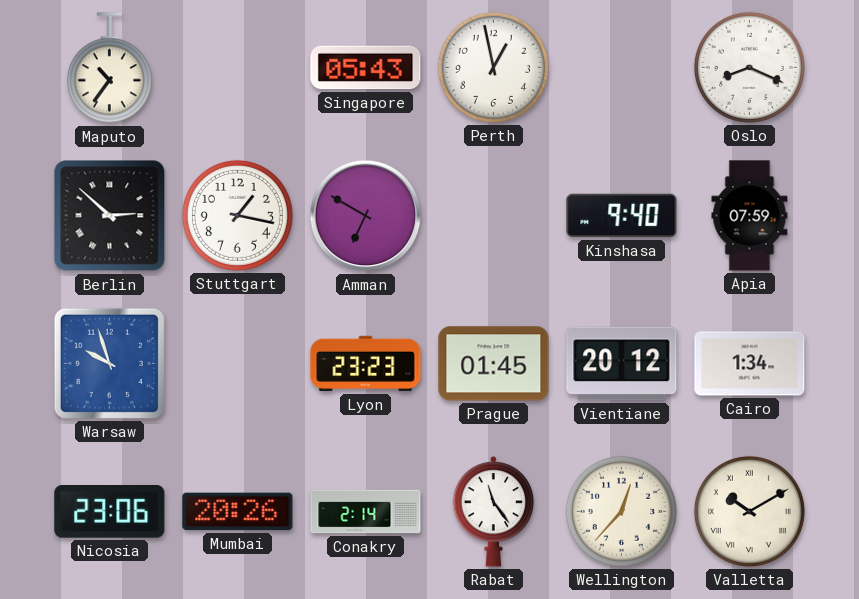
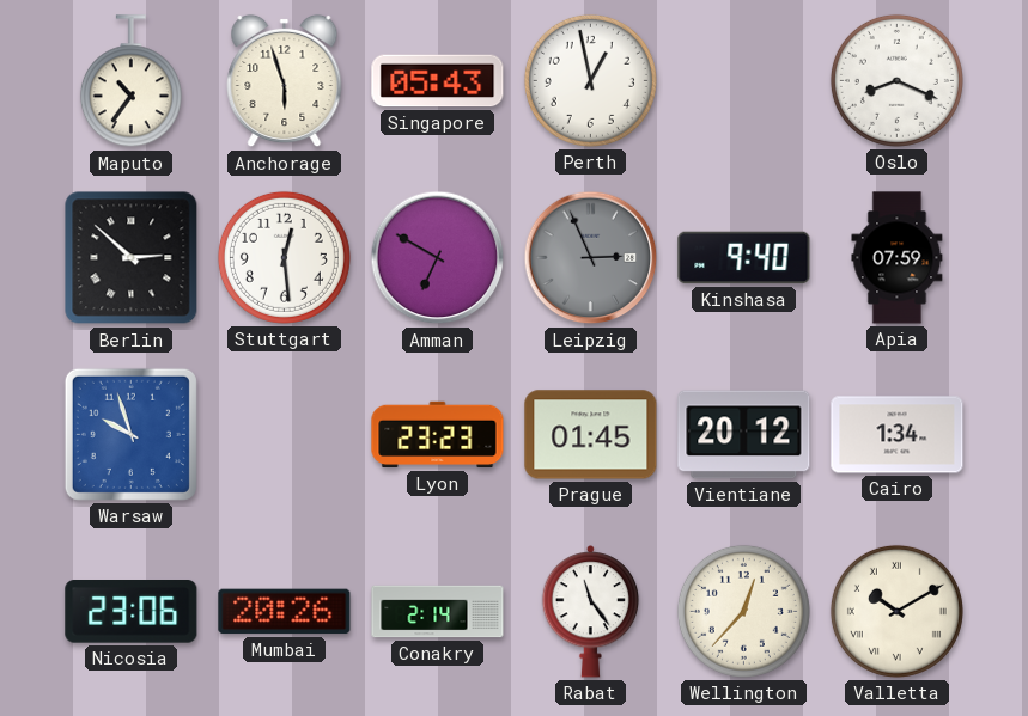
Anchorage: none -> 5:57
Stuttgart: 1:17 -> 12:29
Leipzig: none -> 2:56
